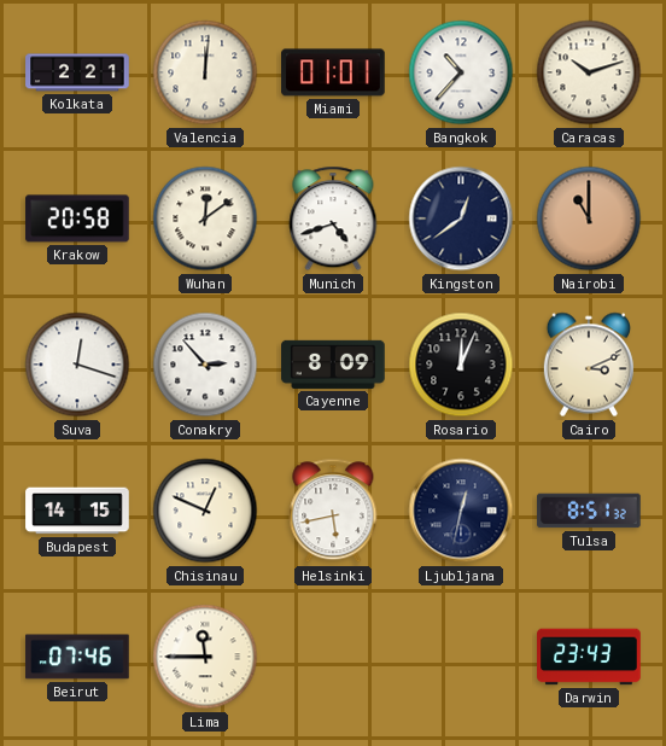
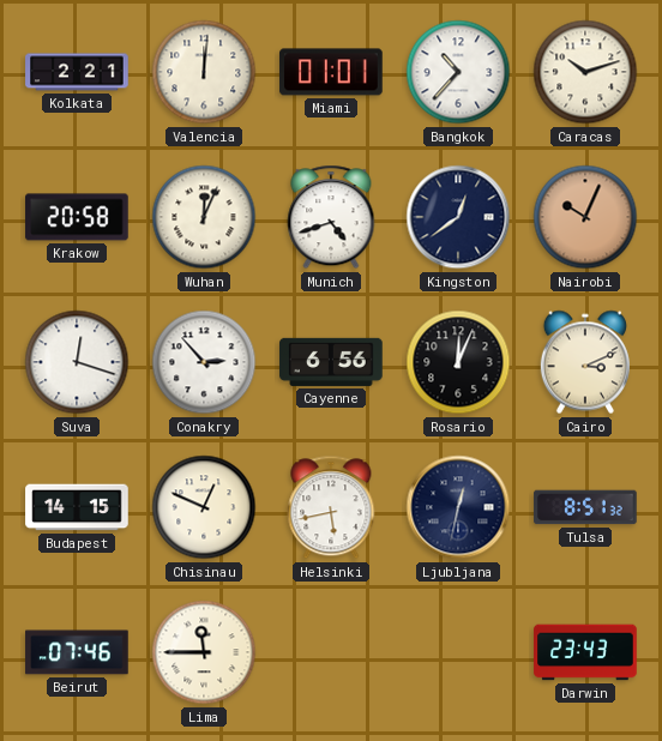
Wuhan: 12:09 -> 12:04
Nairobi: 11:00 -> 10:04
Cayenne: 8:09 -> 6:56
